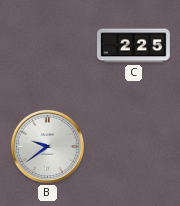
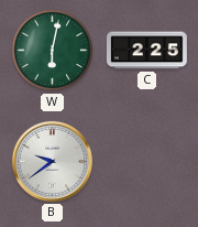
W: none -> 6:02
